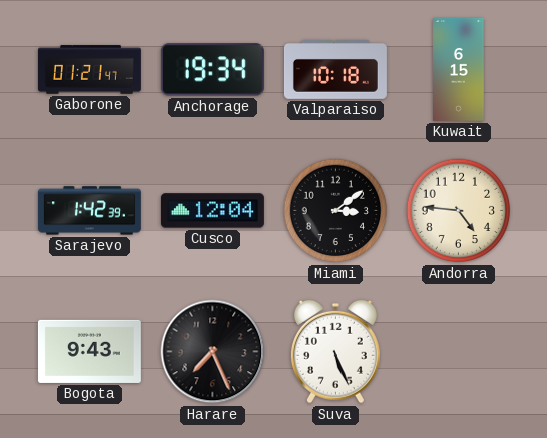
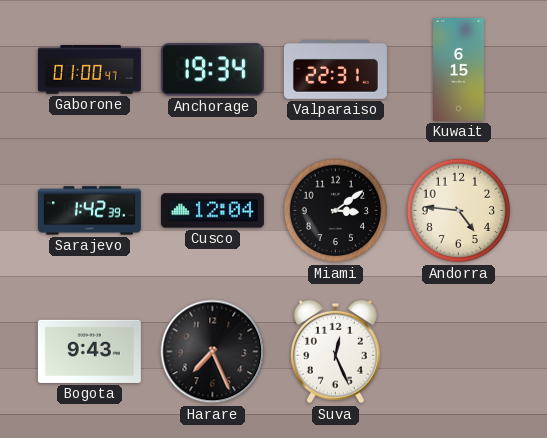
Gaborone: 01:21 -> 01:00
Valparaiso: 10:18 -> 22:31
Suva: 5:26 -> 12:26
